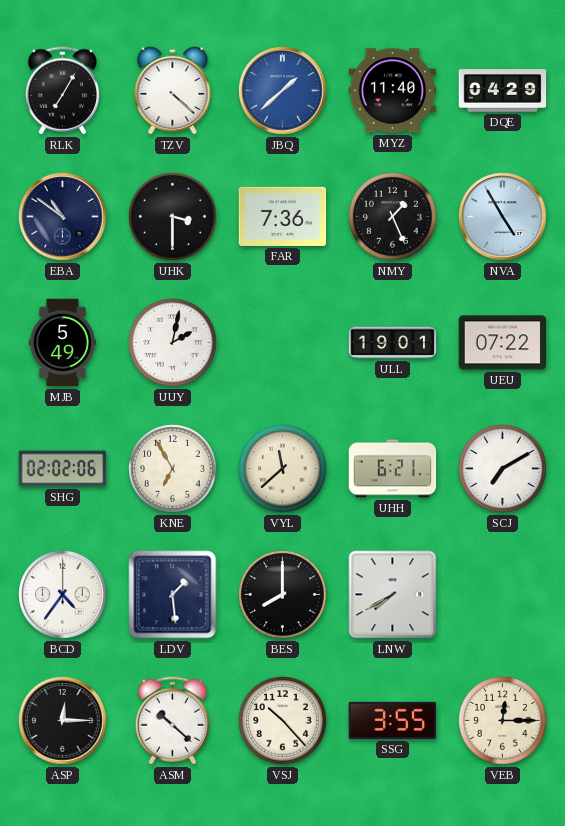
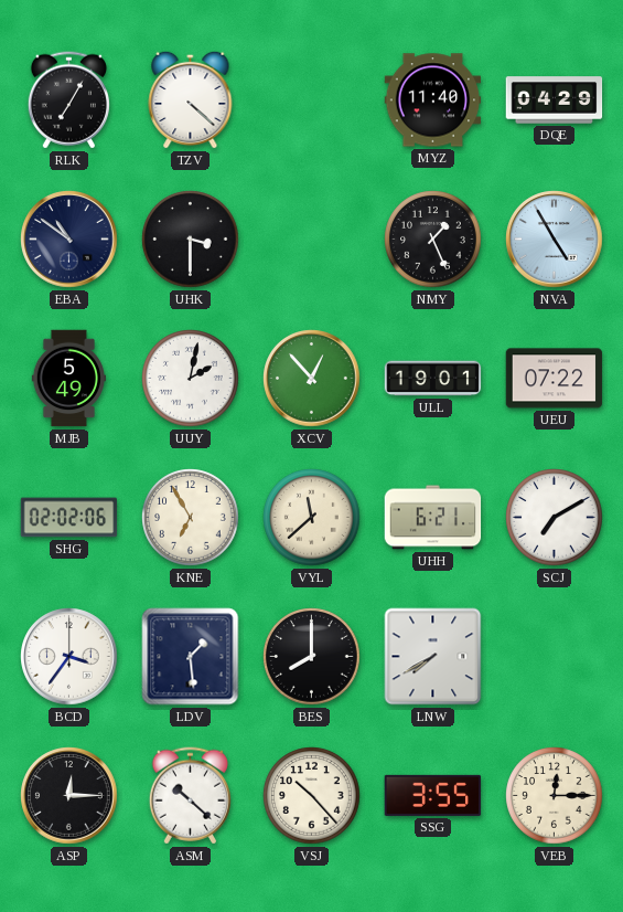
JBQ: 1:38 -> none
FAR: 7:36 -> none
XCV: none -> 12:53
BCD: 4:36 -> 3:36
